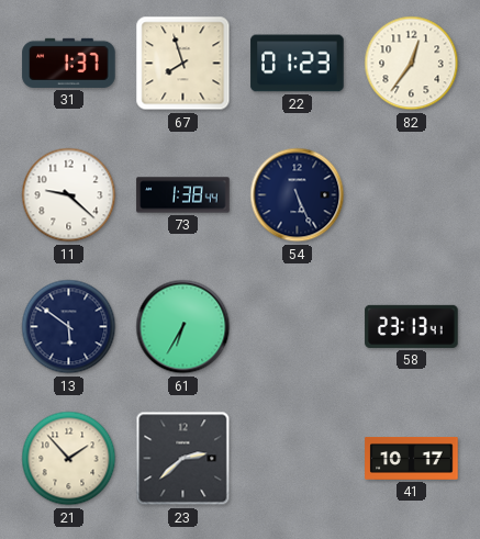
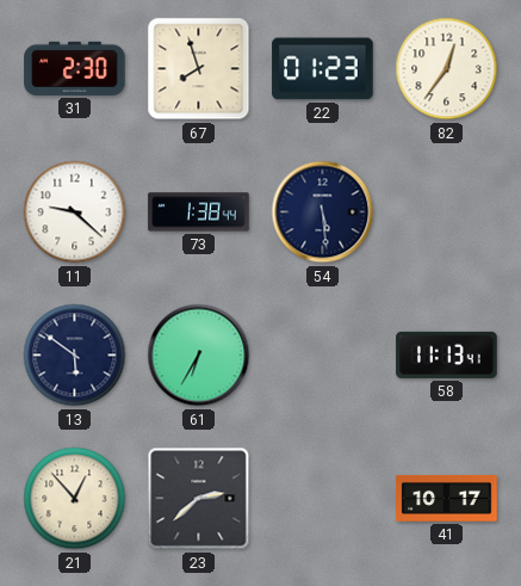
31: 1:37 -> 2:30
54: 5:26 -> 5:29
58: 23:13 -> 11:13
21: 1:53 -> 12:53
